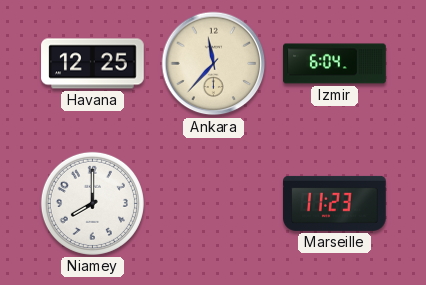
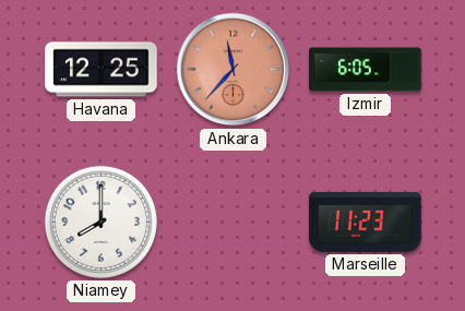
Ankara dial: cream -> salmon
Izmir: 6:04 -> 6:05
